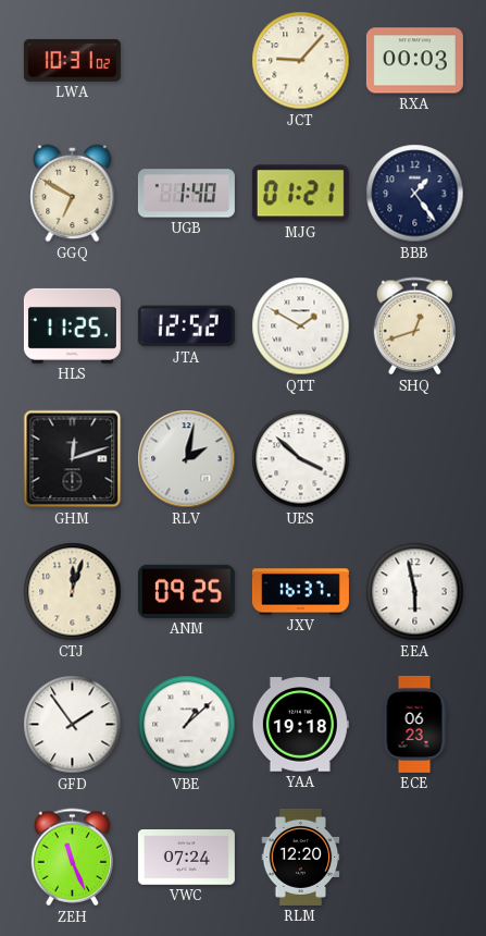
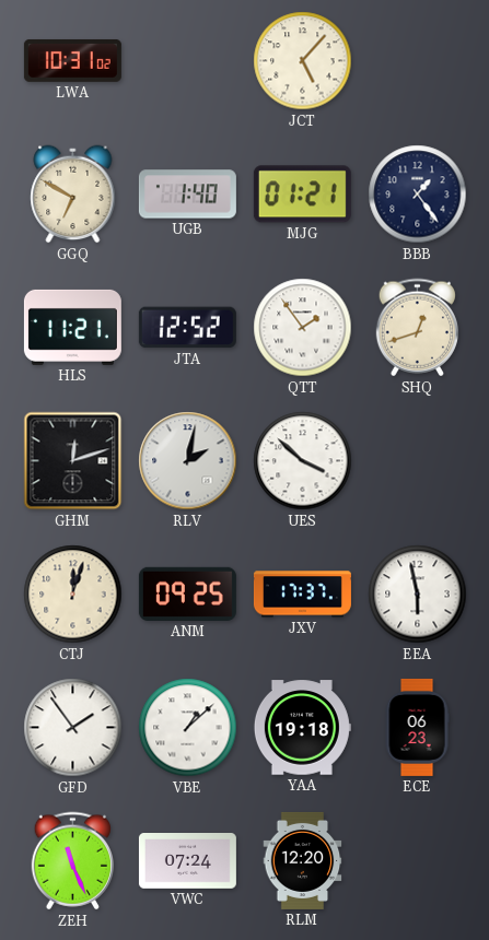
JCT: 9:07 -> 5:07
RXA: 00:03 -> none
HLS: 11:25 -> 11:21
QTT: 1:50 -> 1:54
JXV: 16:37 -> 17:37
